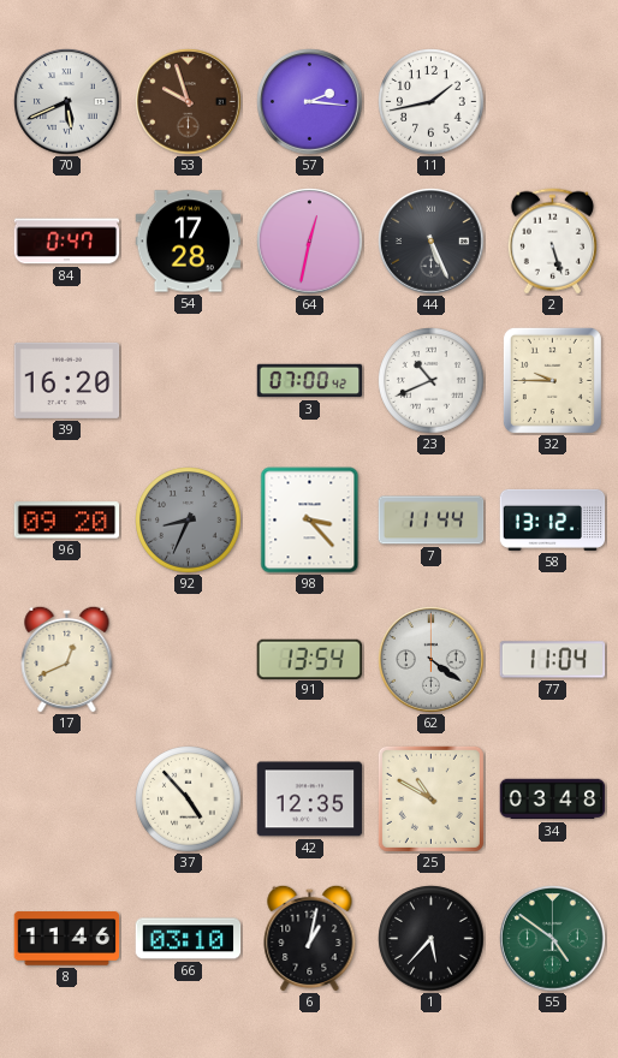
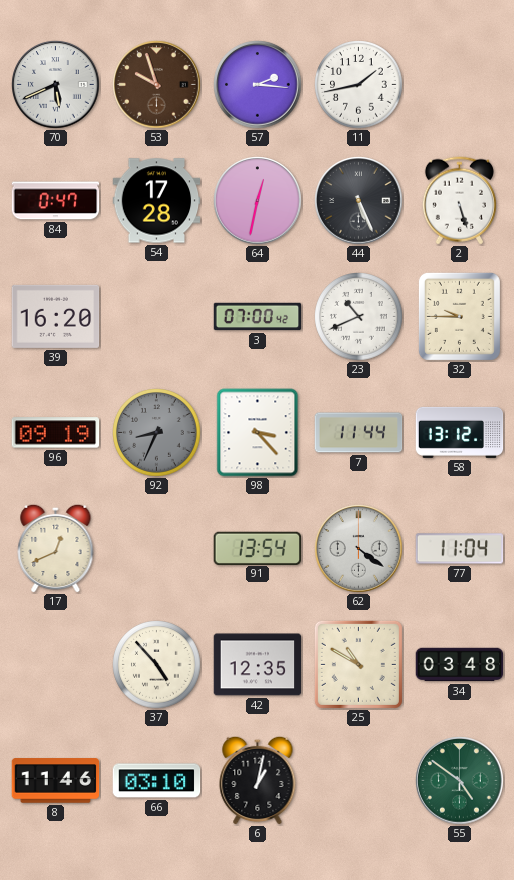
96: 09:20 -> 09:19
1: 5:37 -> none
